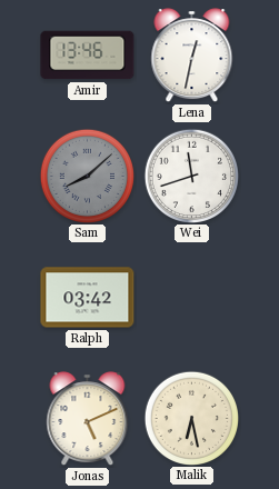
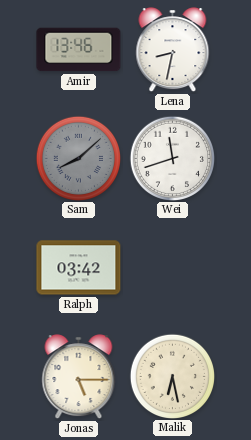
Lena: 12:32 -> 8:32
Jonas: 5:11 -> 5:15
